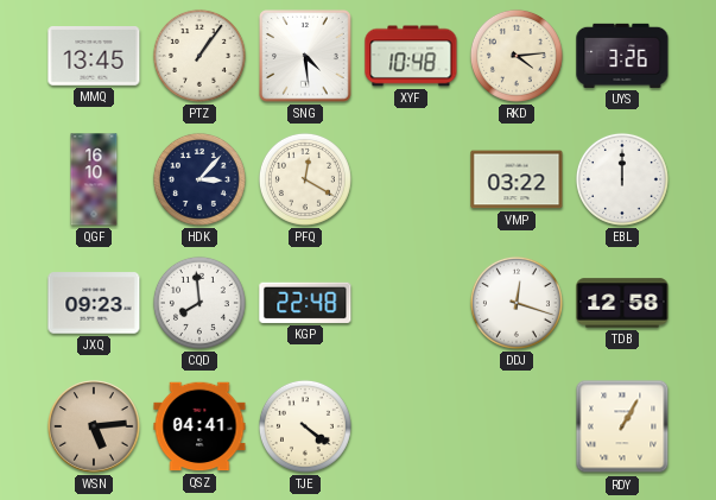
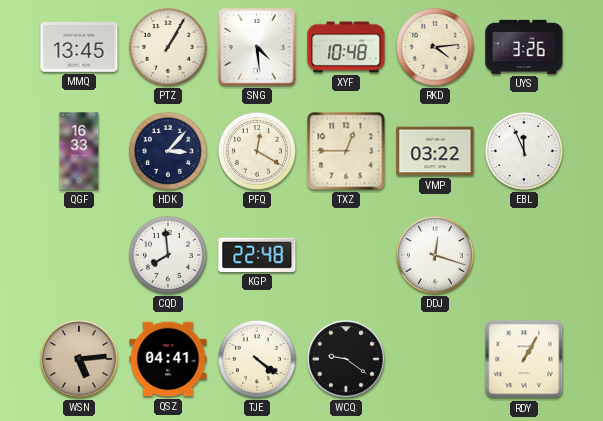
PTZ: 1:06 -> 1:05
QGF: 16:10 -> 16:33
TXZ: none -> 12:45
EBL: 12:00 -> 11:56
JXQ: 09:23 -> none
TDB: 12:58 -> none
WCQ: none -> 9:21
